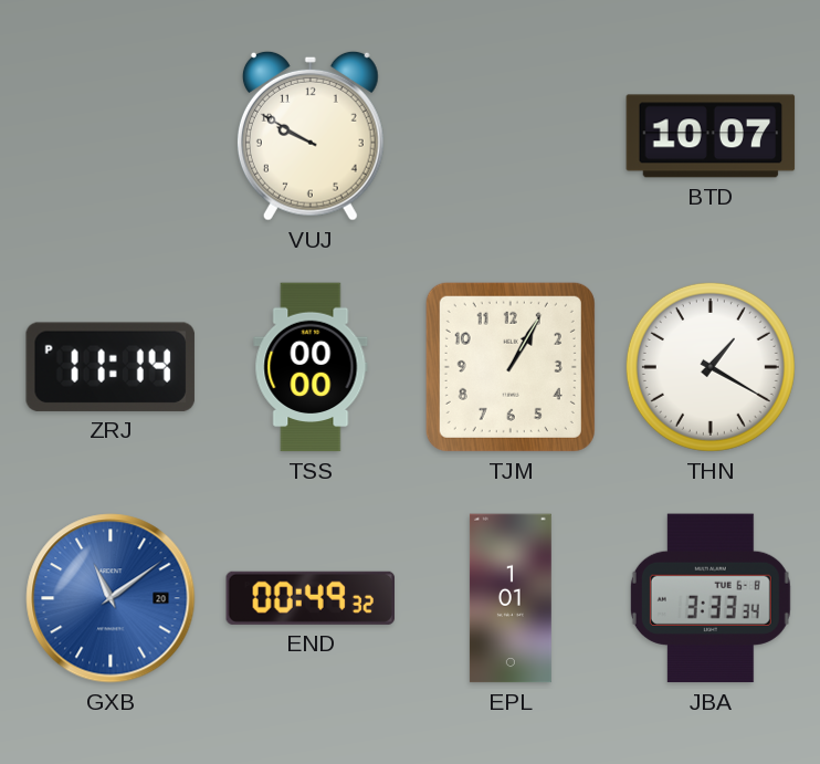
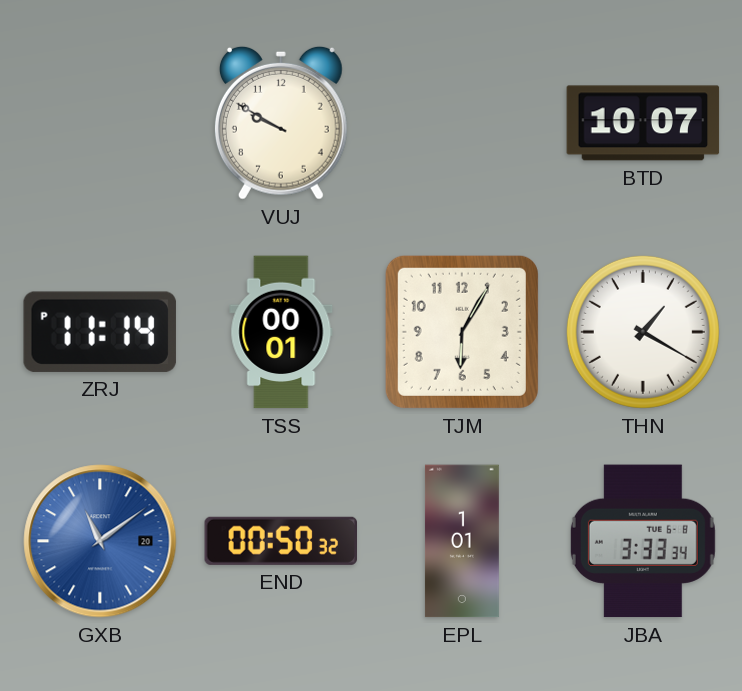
TSS: 00:00 -> 00:01
TJM: 1:05 -> 6:05
END: 00:49 -> 00:50
